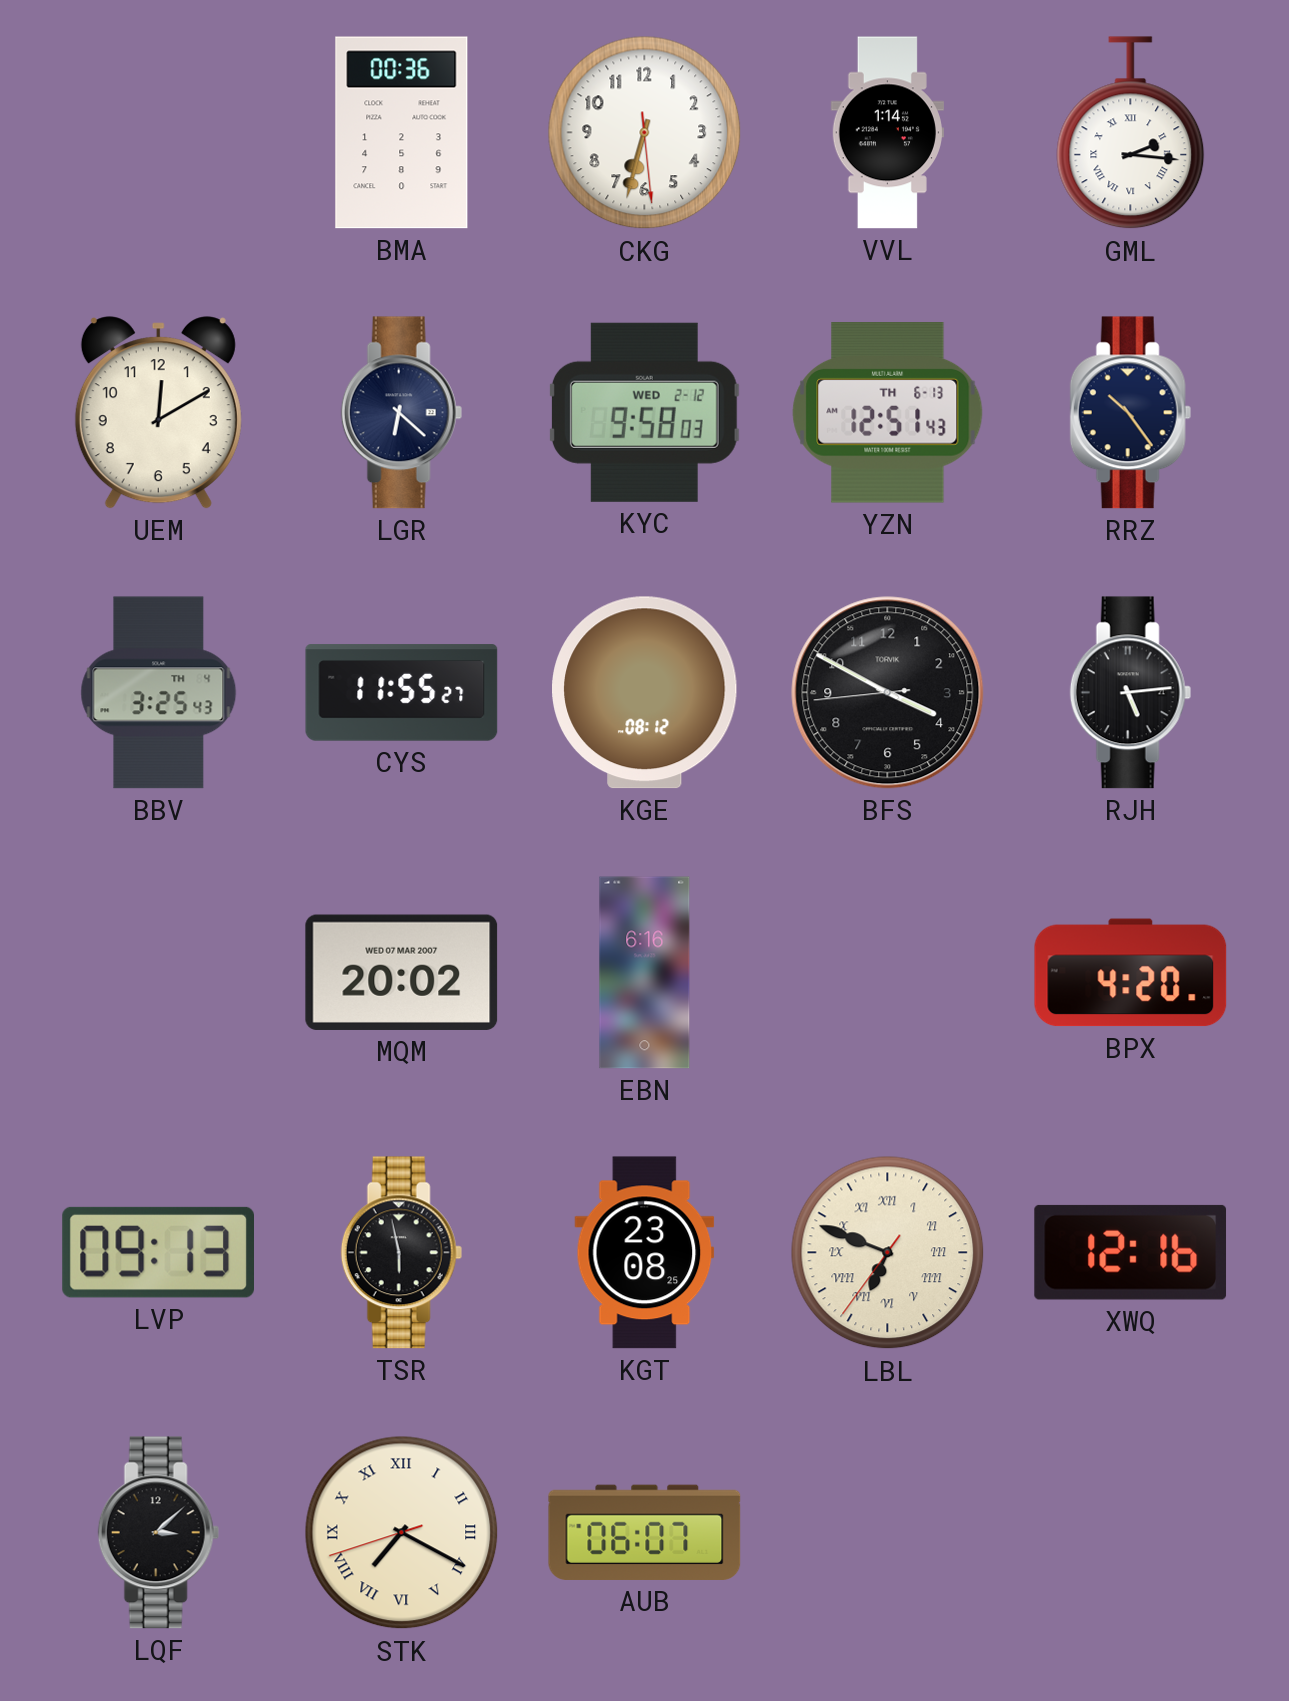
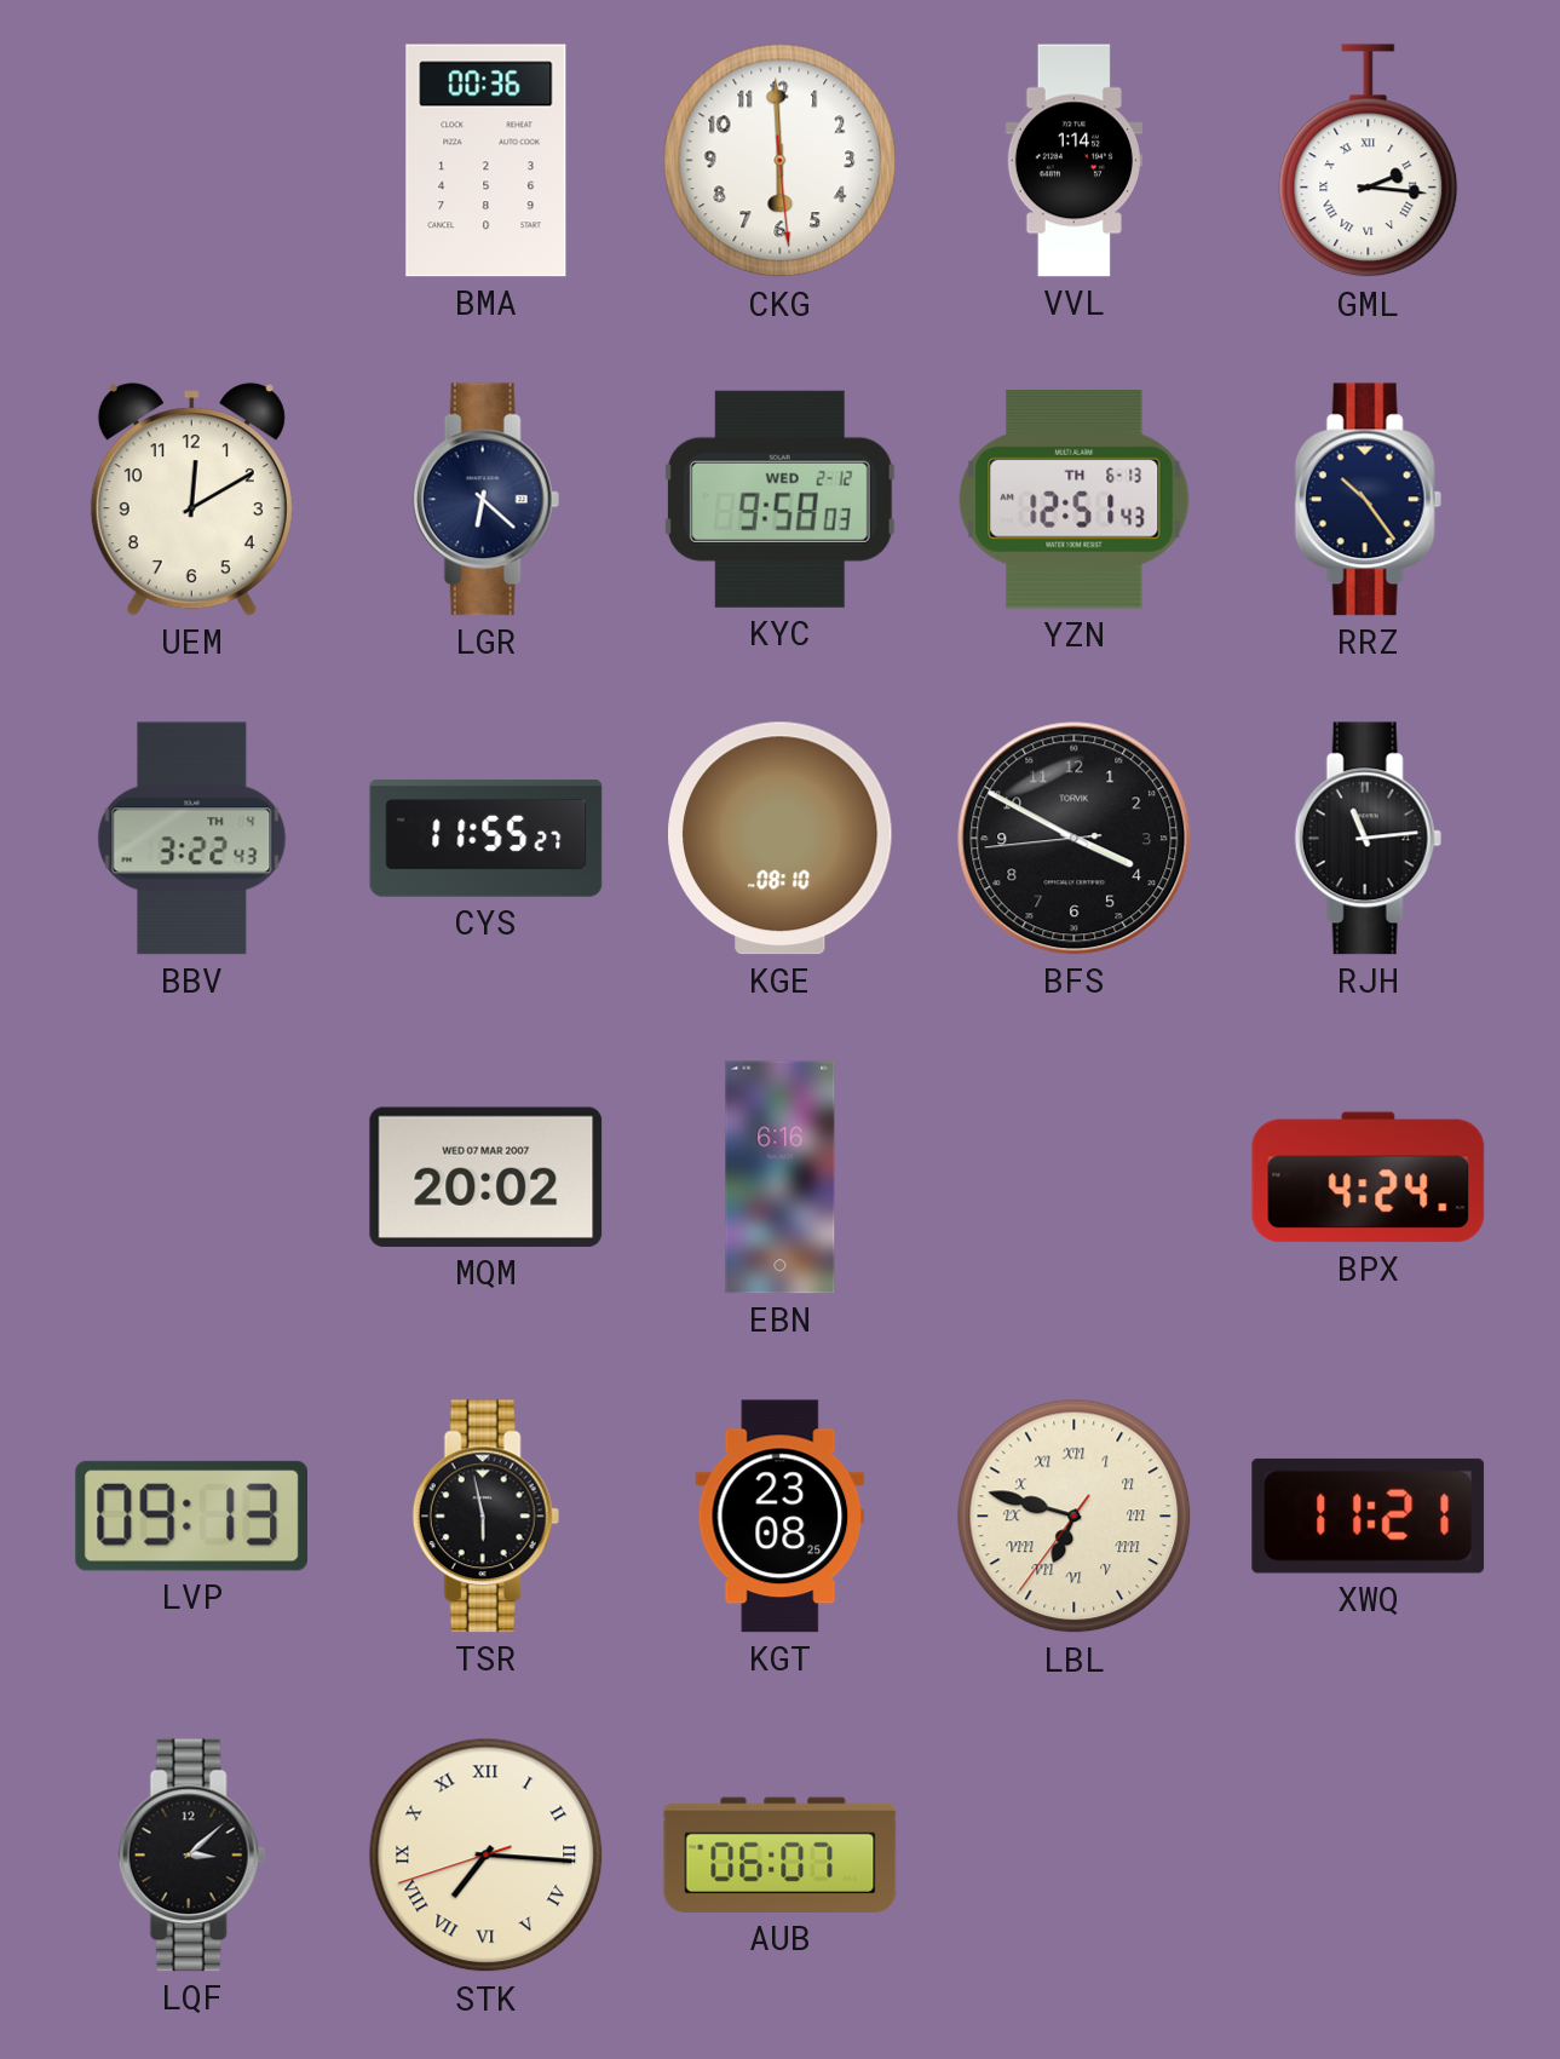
CKG: 6:32 -> 5:59
BBV: 3:25 -> 3:22
KGE: 08:12 -> 08:10
RJH: 5:14 -> 11:14
BPX: 4:20 -> 4:24
LBL: 6:48 -> 6:47
XWQ: 12:16 -> 11:21
STK: 7:19 -> 7:15
